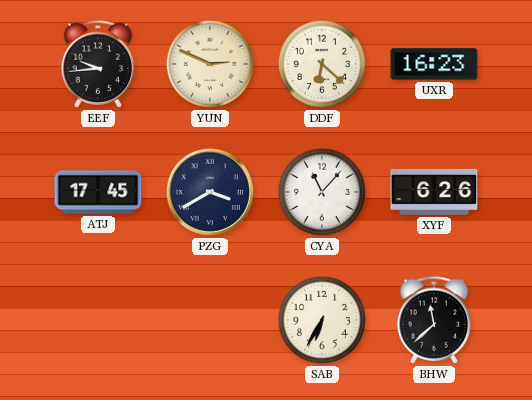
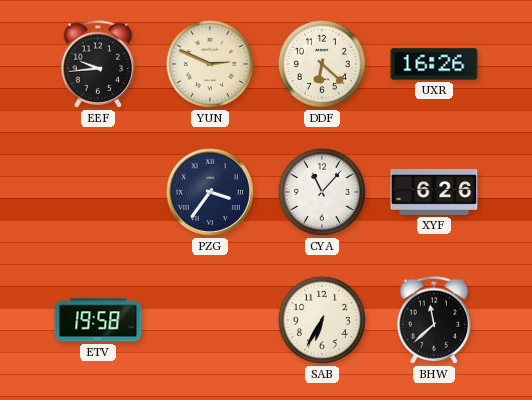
UXR: 16:23 -> 16:26
ATJ: 17:45 -> none
PZG: 3:40 -> 3:36
ETV: none -> 19:58
